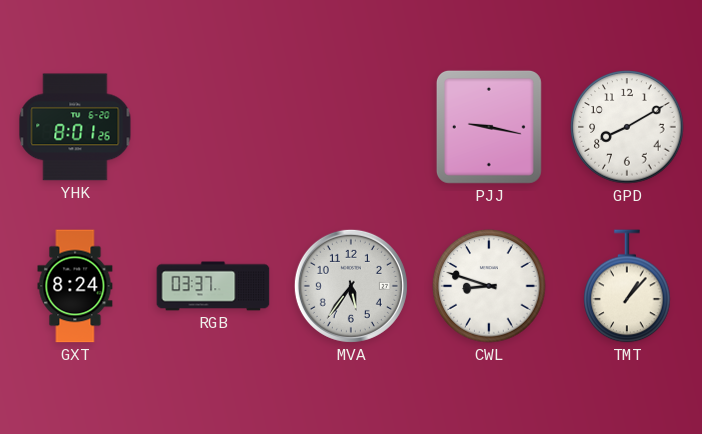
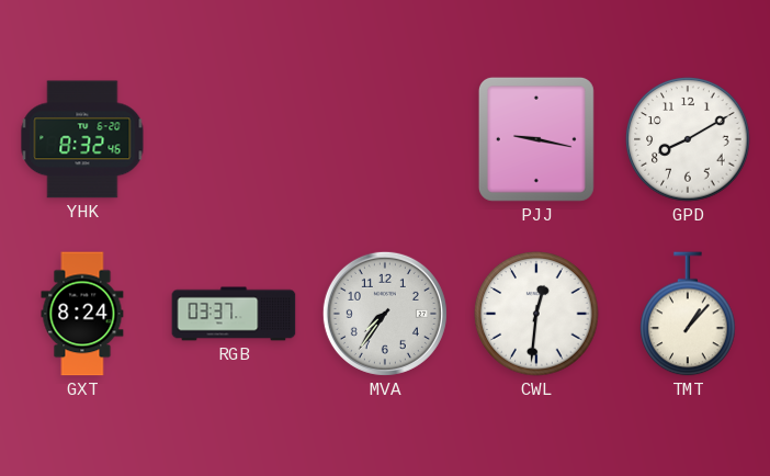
YHK: 8:01 -> 8:32
MVA: 5:36 -> 7:36
CWL: 8:48 -> 12:31
